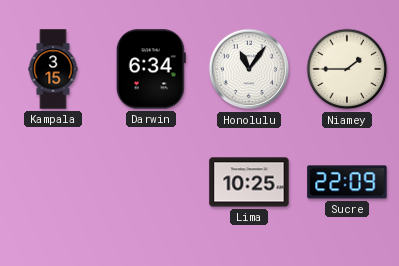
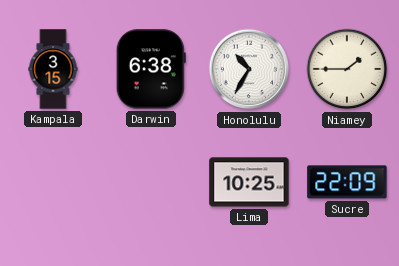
Darwin: 6:34 -> 6:38
Honolulu: 11:06 -> 10:35
